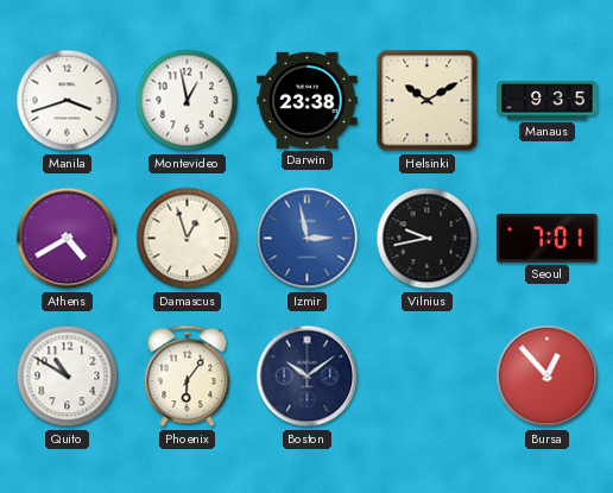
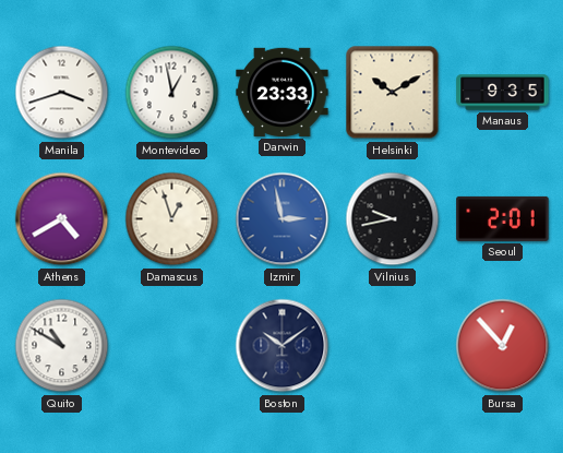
Darwin: 23:38 -> 23:33
Seoul: 7:01 -> 2:01
Phoenix: 6:06 -> none
